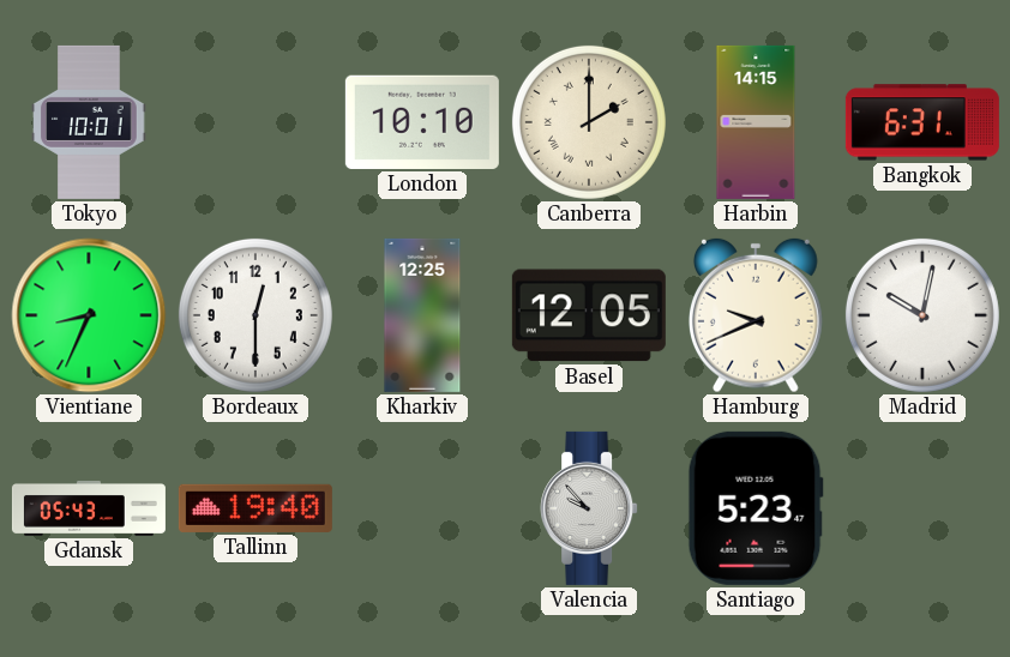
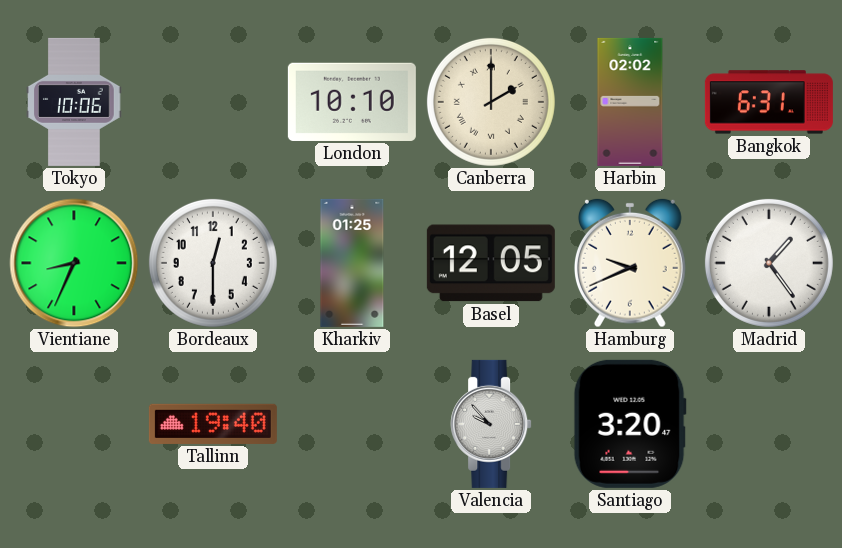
Tokyo: 10:01 -> 10:06
Harbin: 14:15 -> 02:02
Kharkiv: 12:25 -> 01:25
Madrid: 10:02 -> 1:24
Gdansk: 05:43 -> none
Santiago: 5:23 -> 3:20
